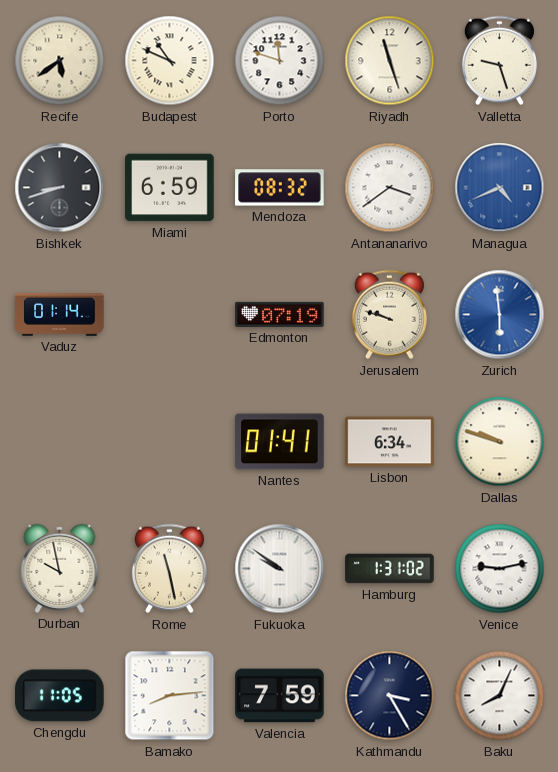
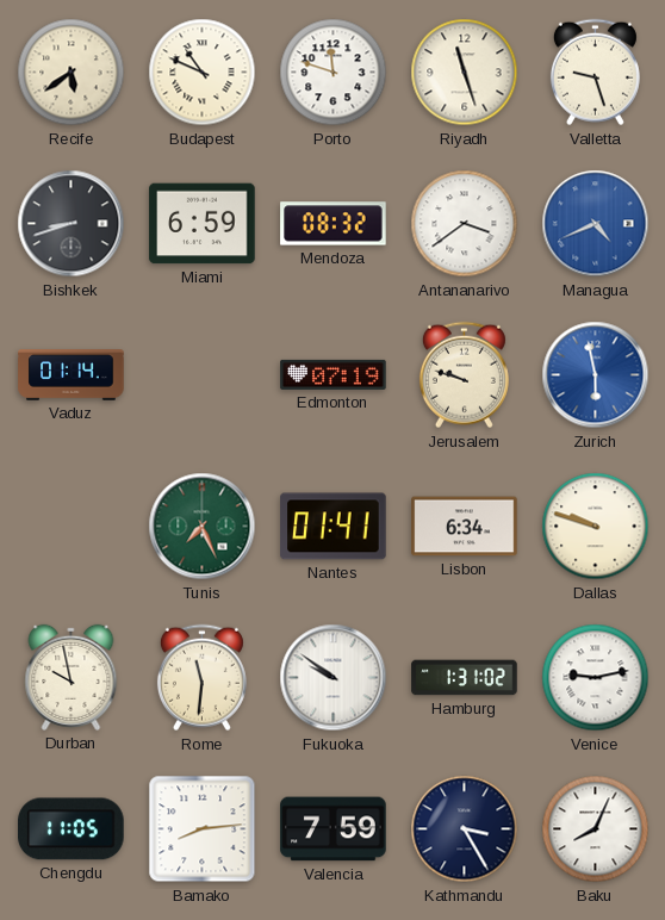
Zurich: 5:59 -> 5:58
Tunis: none -> 7:26
Rome: 11:28 -> 11:31
